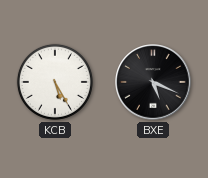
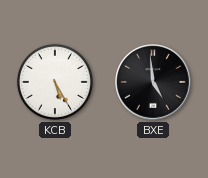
BXE: 5:19 -> 4:59
